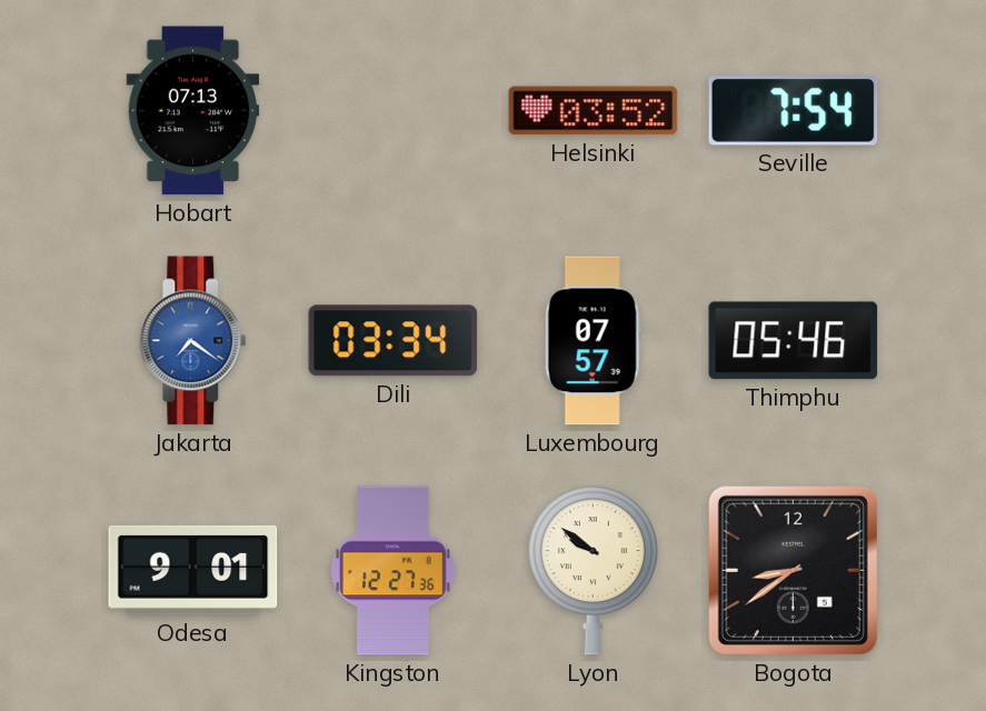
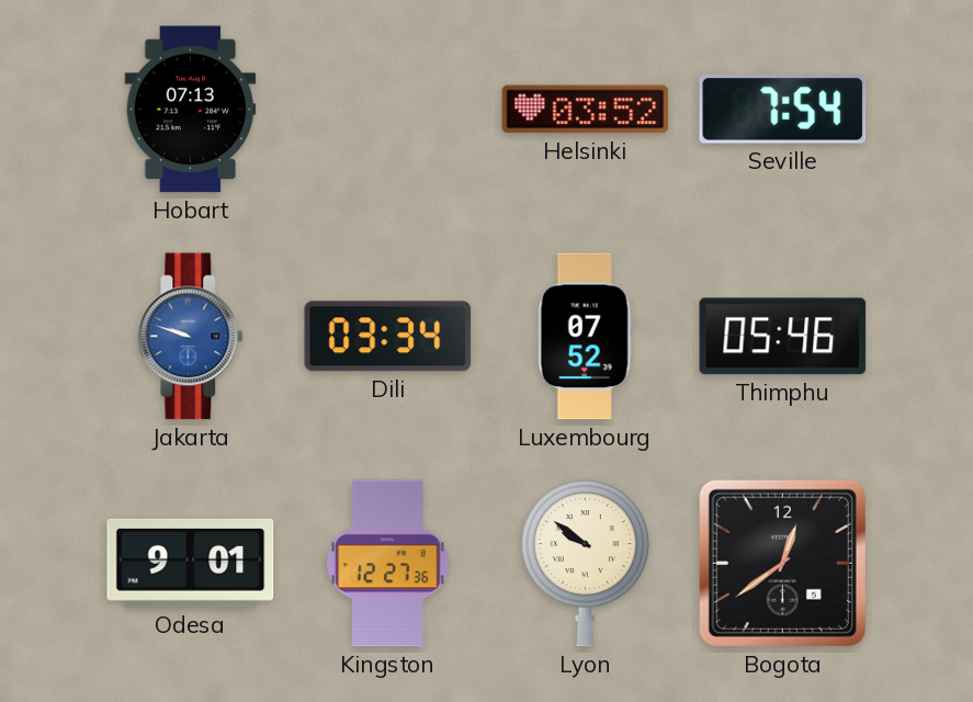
Jakarta: 7:21 -> 9:48
Luxembourg: 07:57 -> 07:52
Bogota: 8:39 -> 12:39
